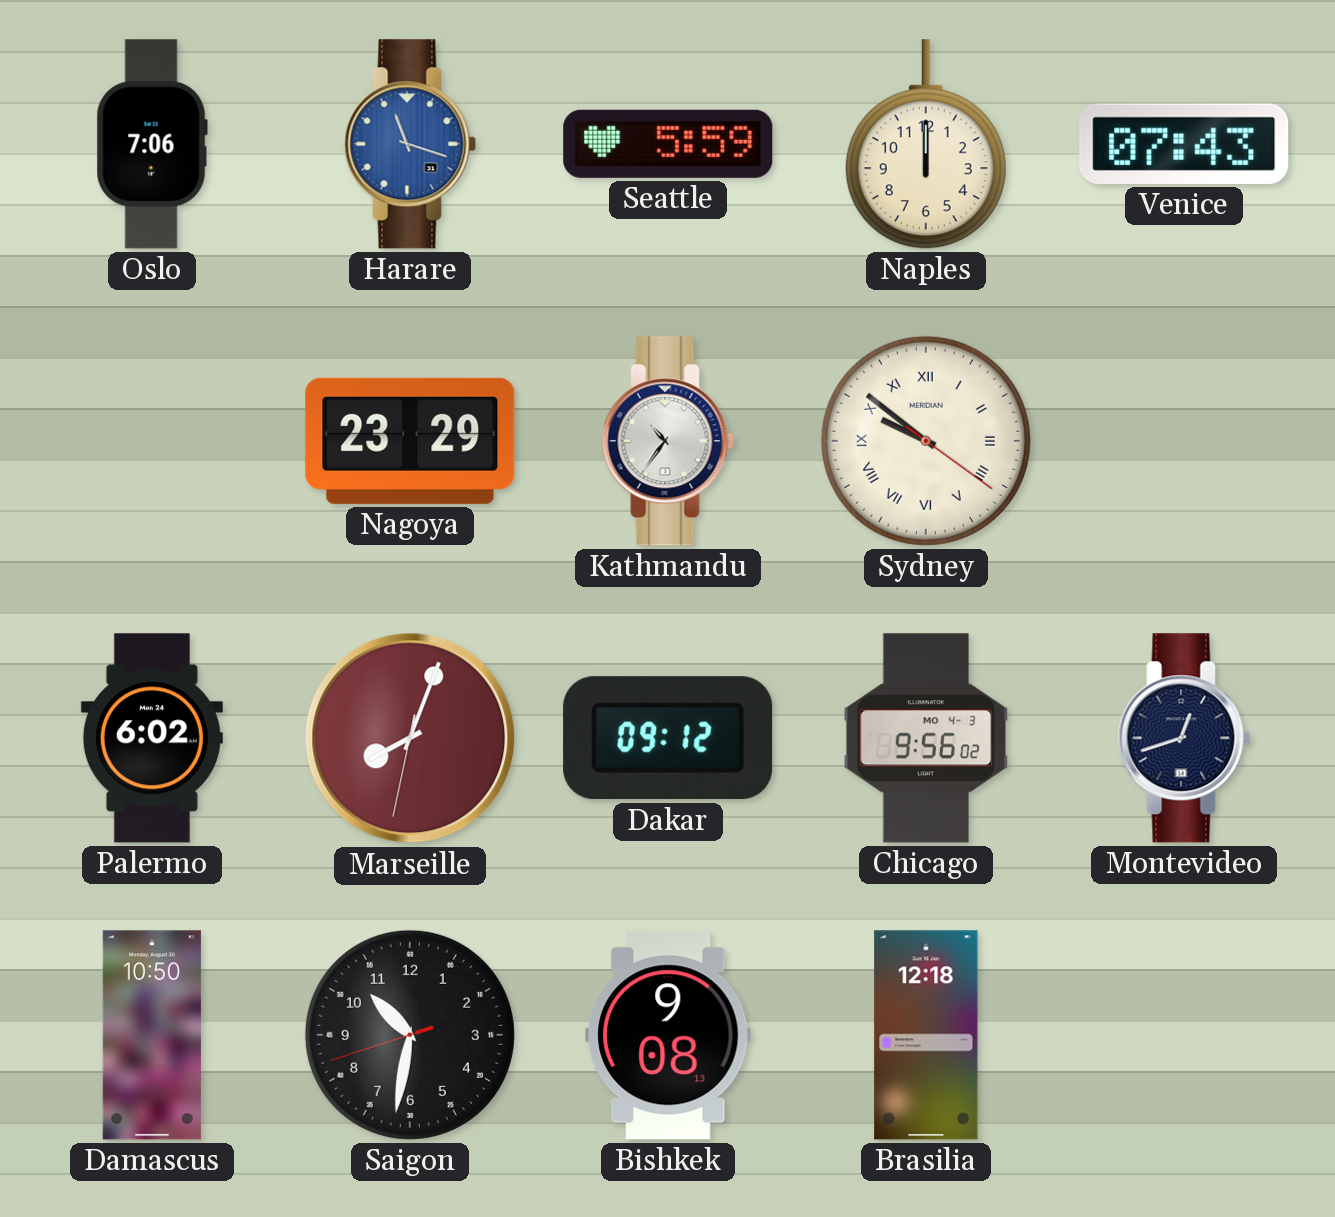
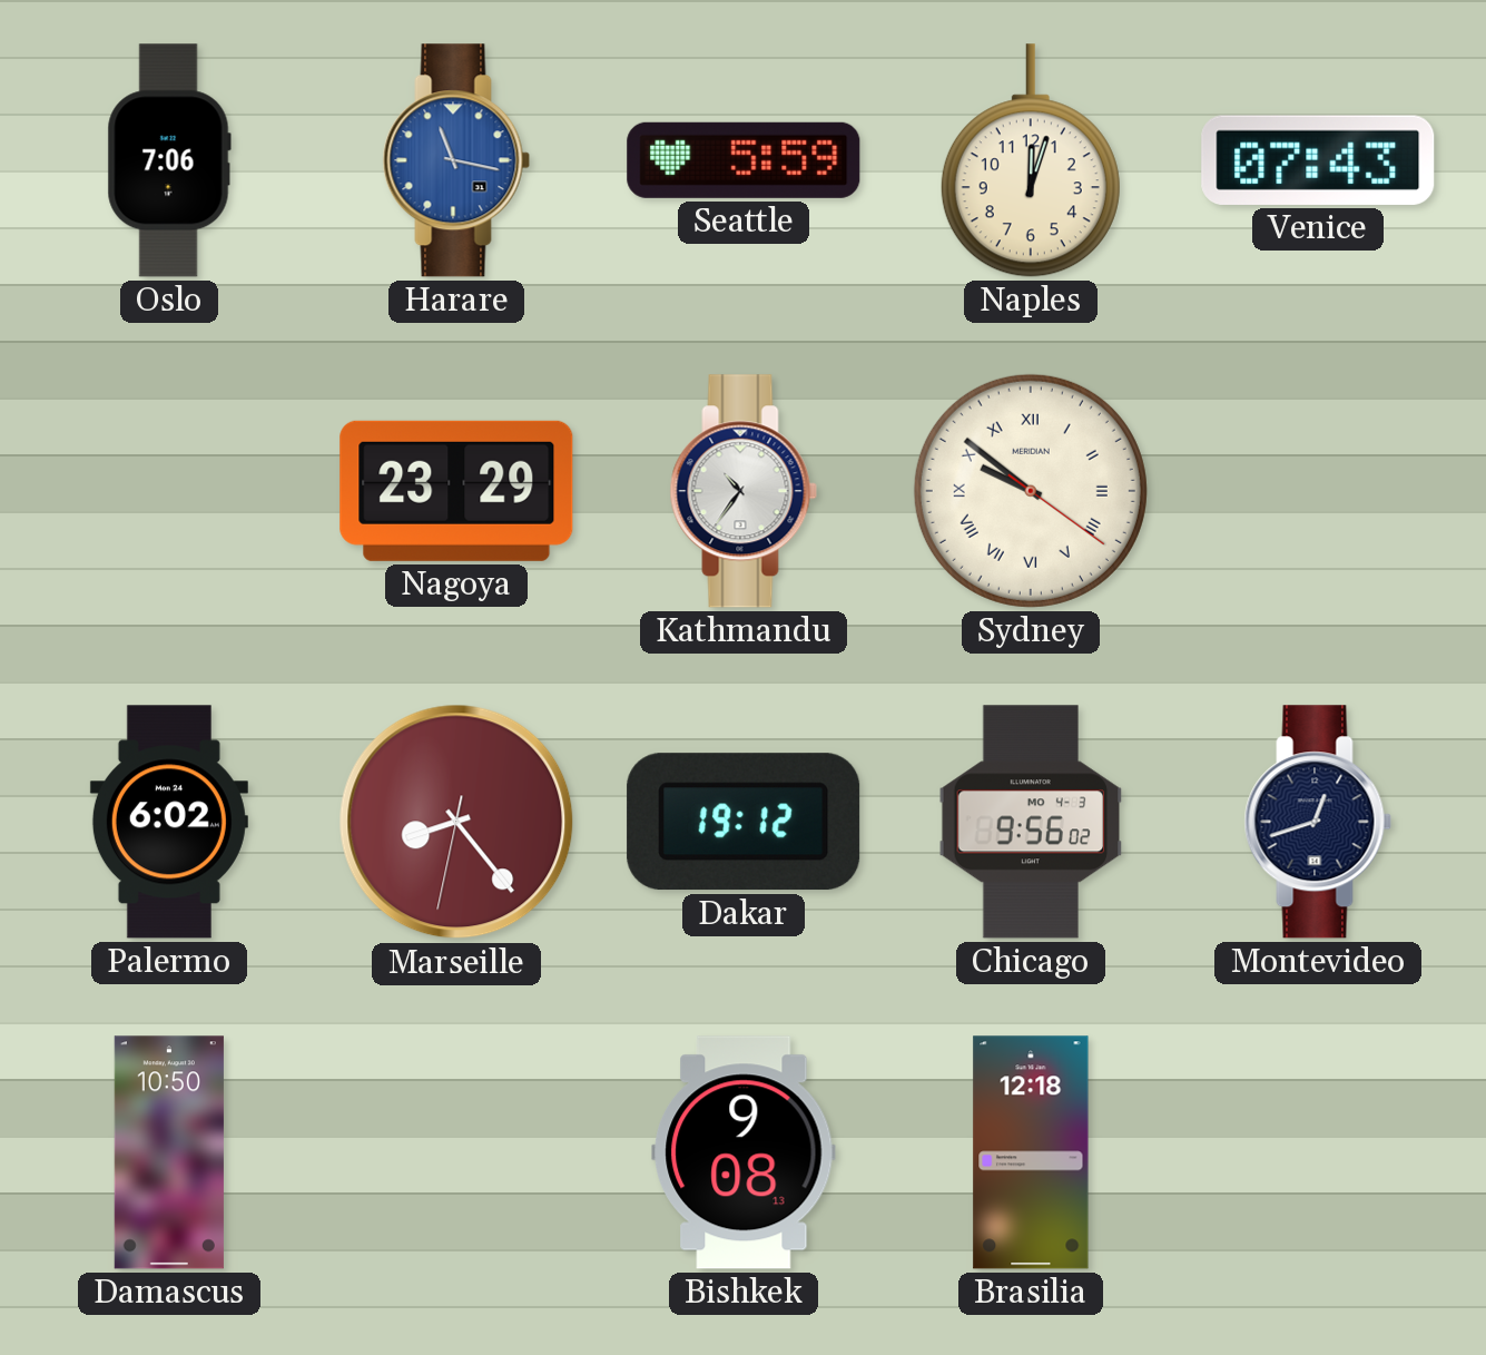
Harare: 11:18 -> 11:17
Naples: 12:00 -> 12:03
Marseille: 8:03 -> 8:23
Dakar: 09:12 -> 19:12
Saigon: 10:31 -> none
